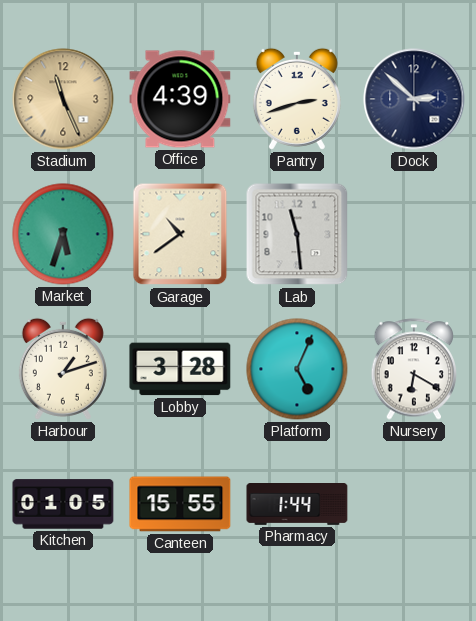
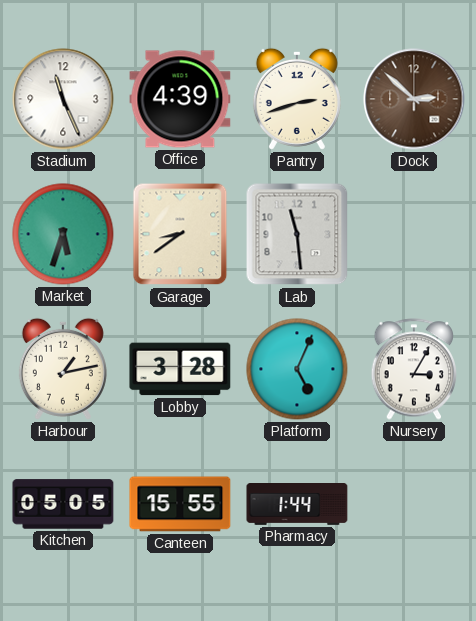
Stadium dial: champagne -> white
Dock dial: navy -> brown
Garage: 10:39 -> 8:39
Harbour: 1:12 -> 1:13
Nursery: 6:20 -> 3:05
Kitchen: 01:05 -> 05:05
